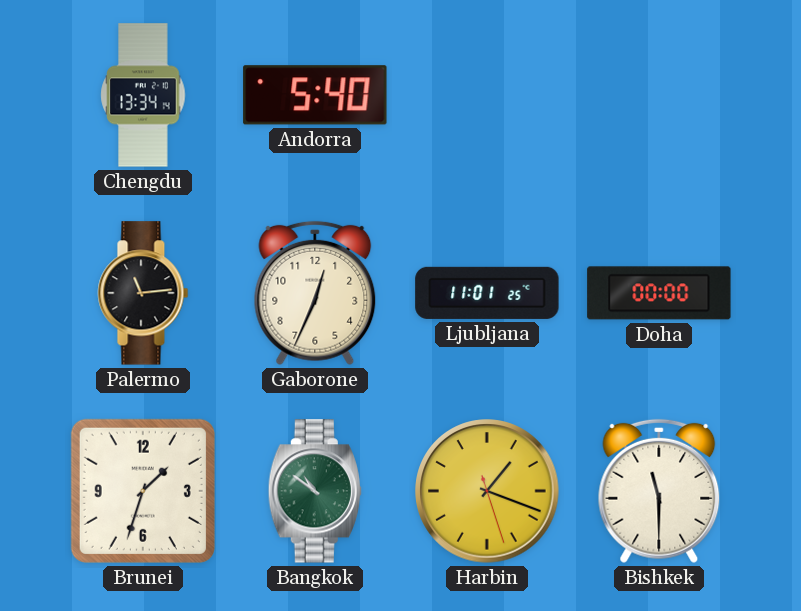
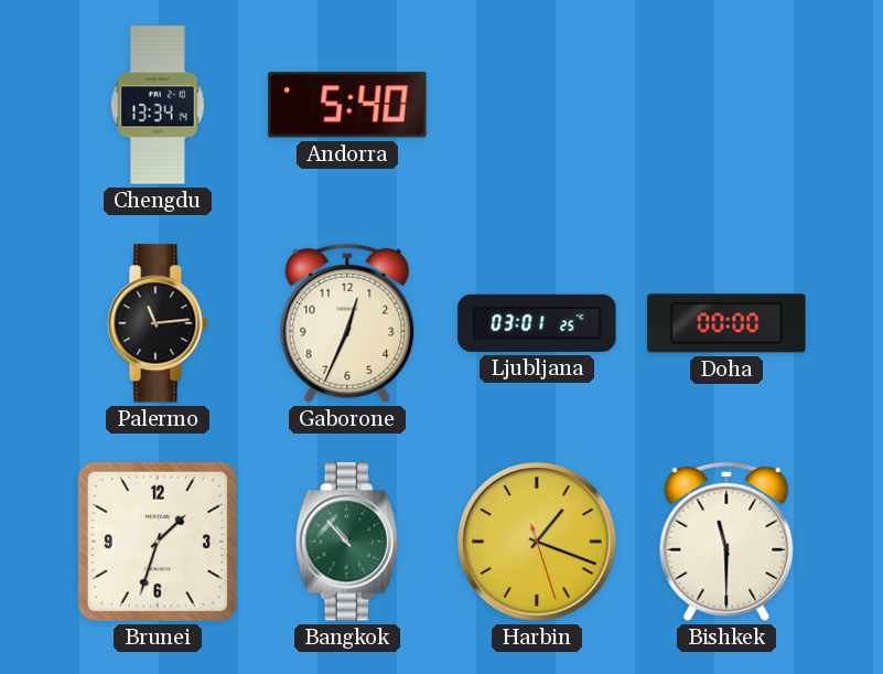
Ljubljana: 11:01 -> 03:01
Bangkok: 10:51 -> 10:53
